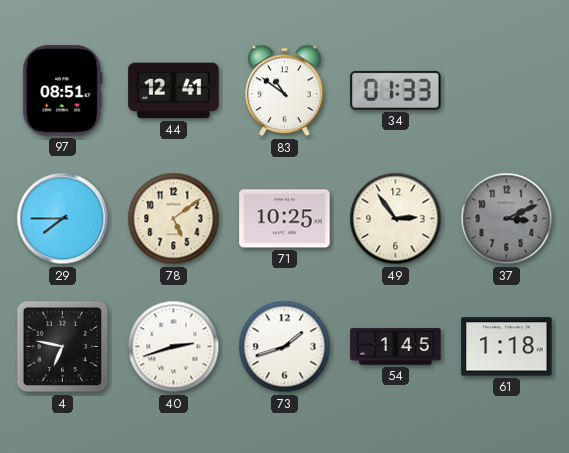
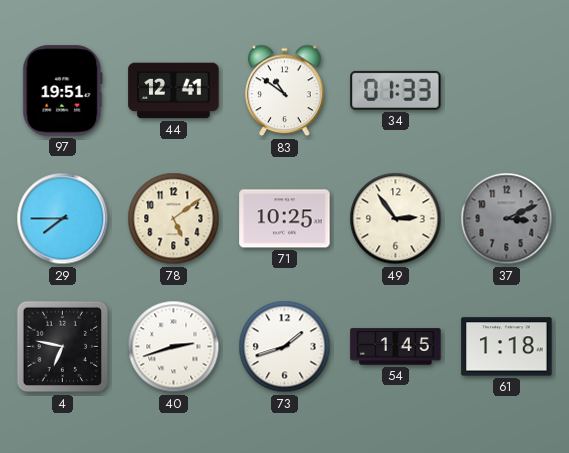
97: 08:51 -> 19:51
